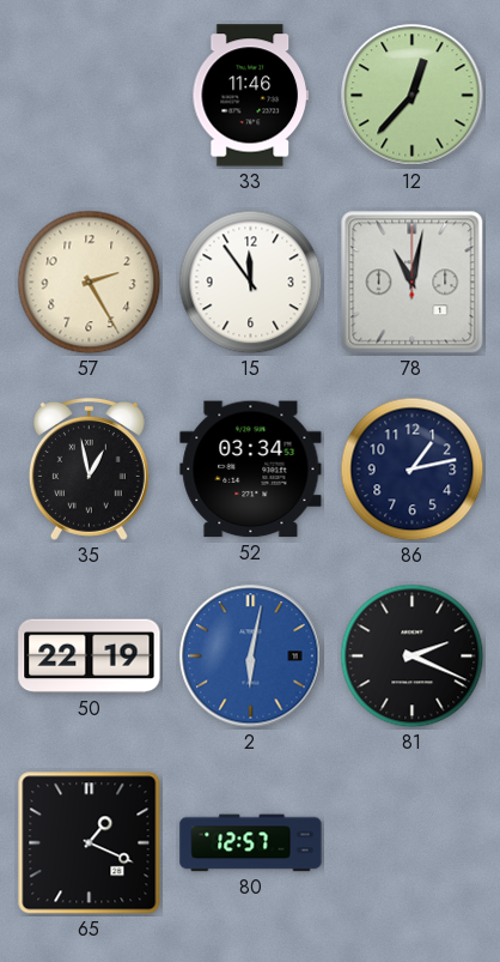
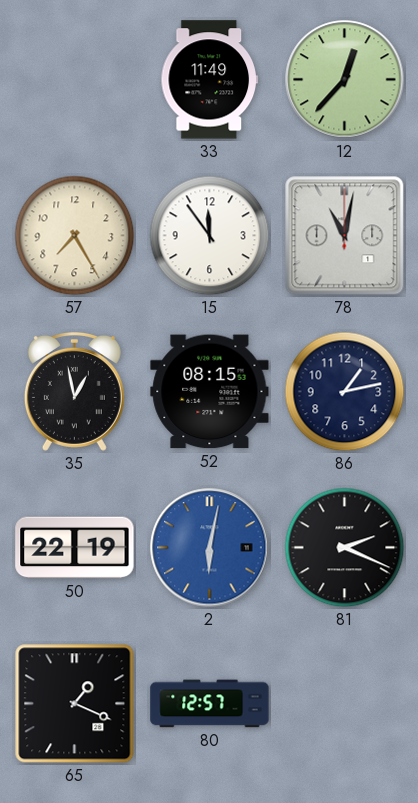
33: 11:46 -> 11:49
57: 2:25 -> 7:25
52: 03:34 -> 08:15
